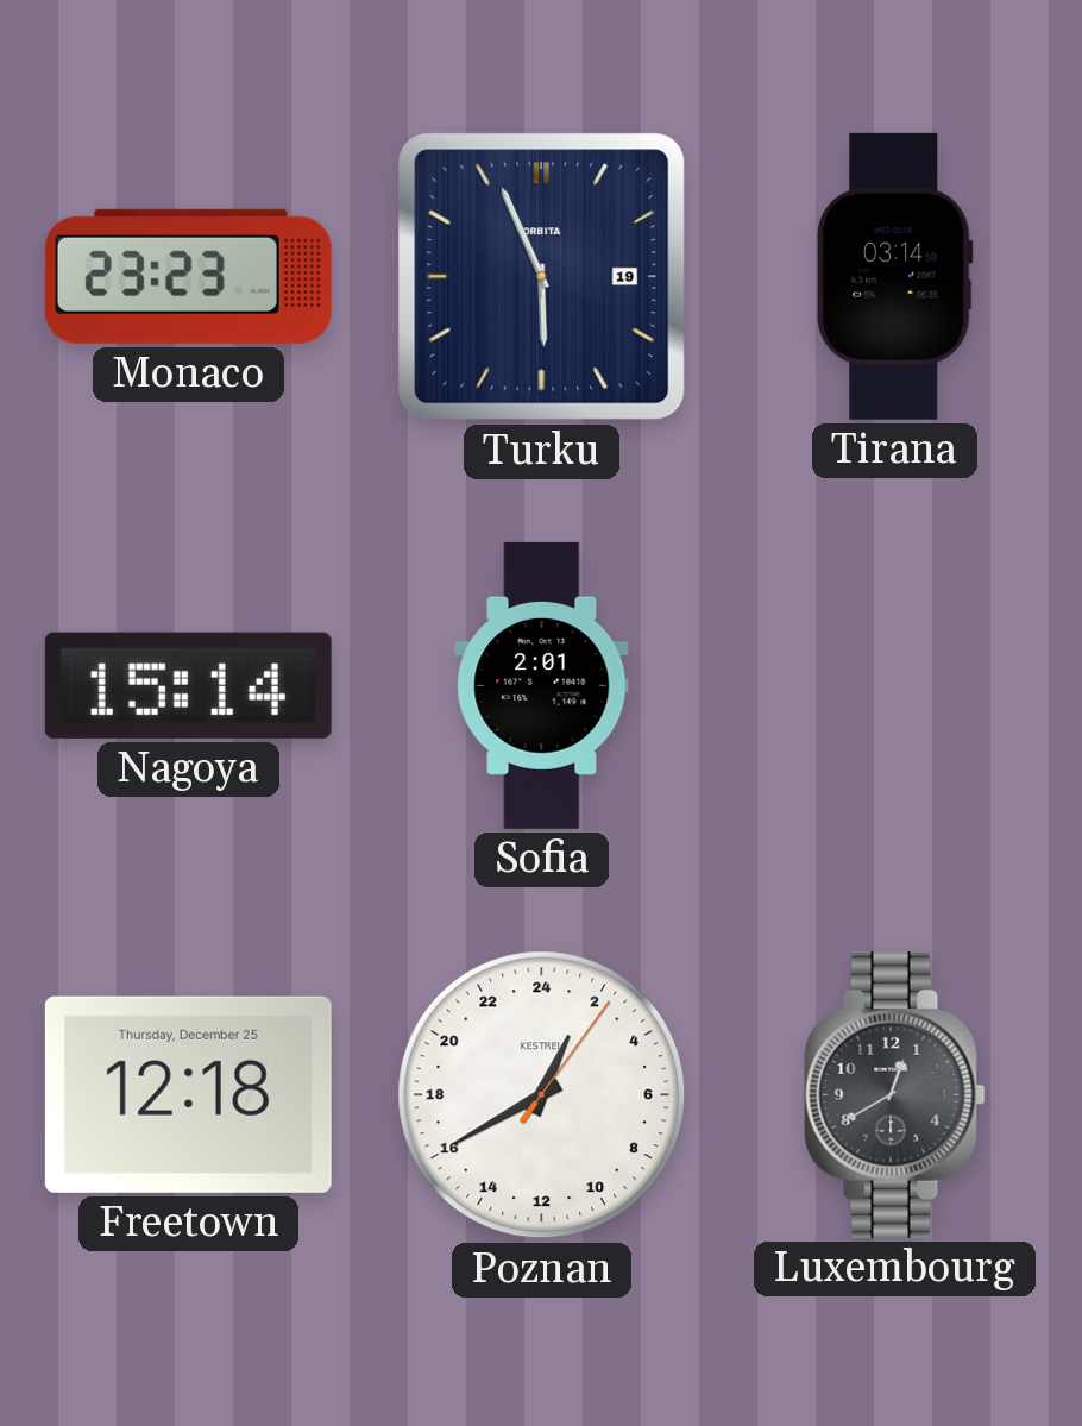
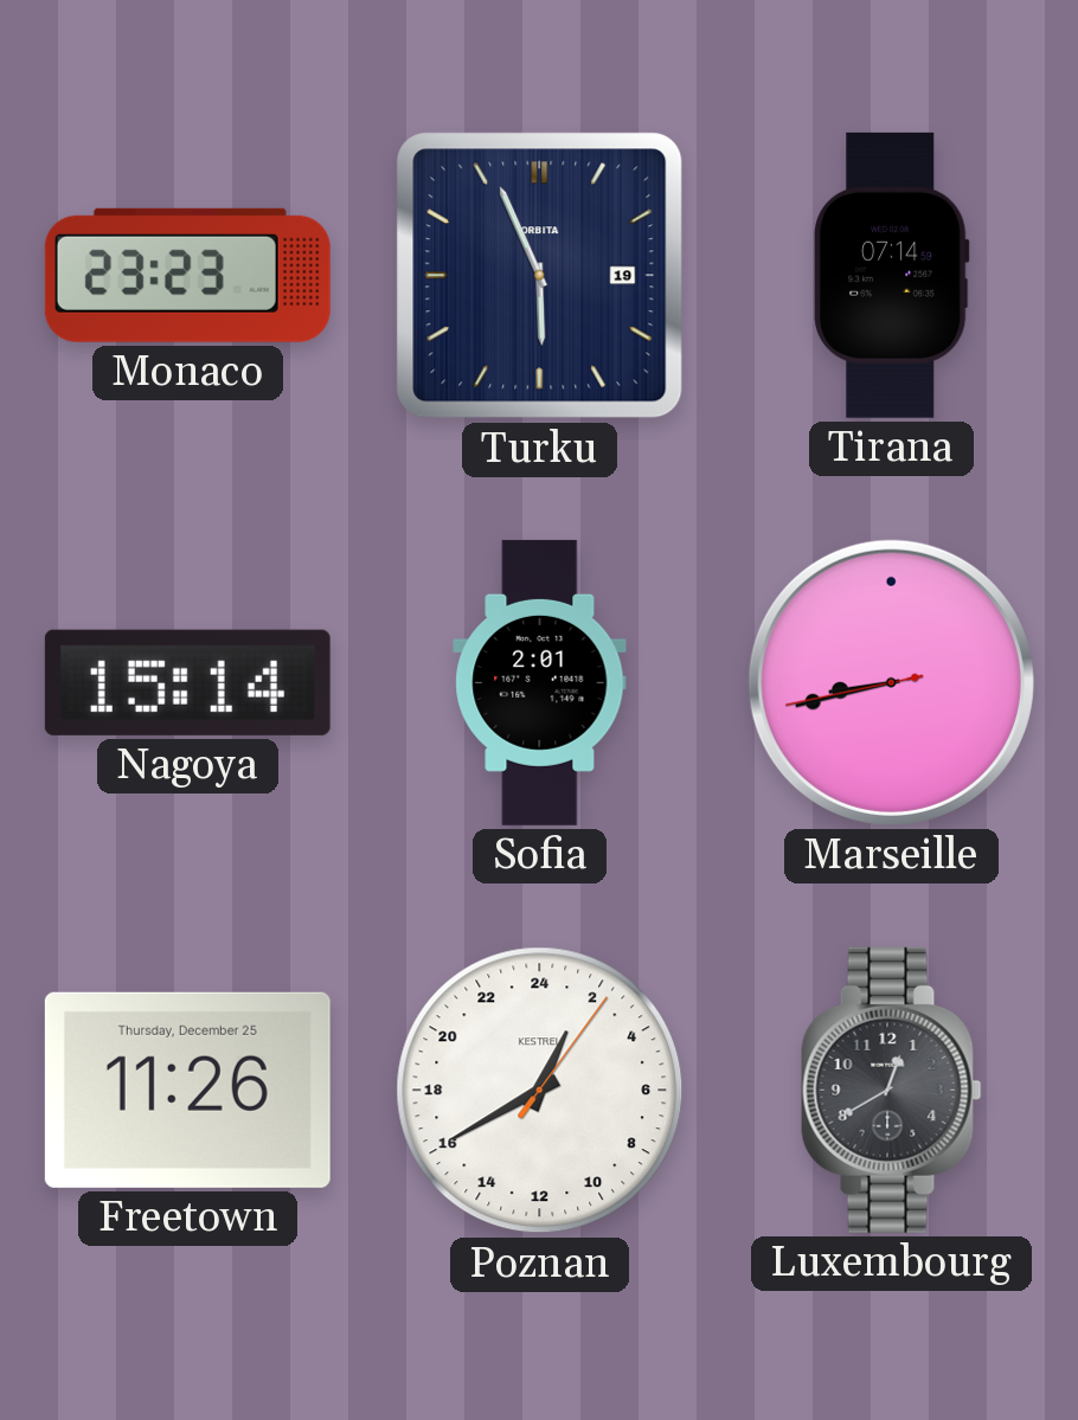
Tirana: 03:14 -> 07:14
Marseille: none -> 8:42
Freetown: 12:18 -> 11:26
